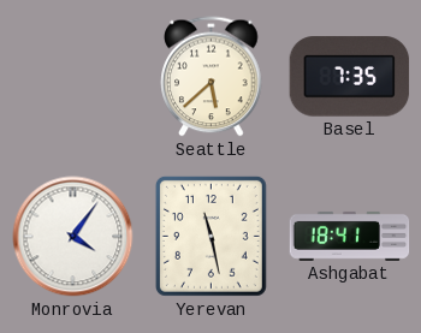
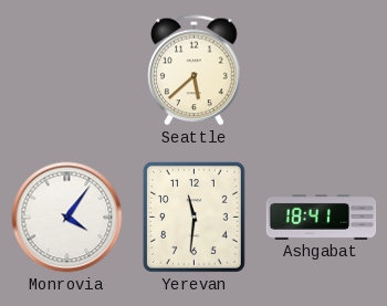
Basel: 7:35 -> none
Yerevan: 11:28 -> 11:31
